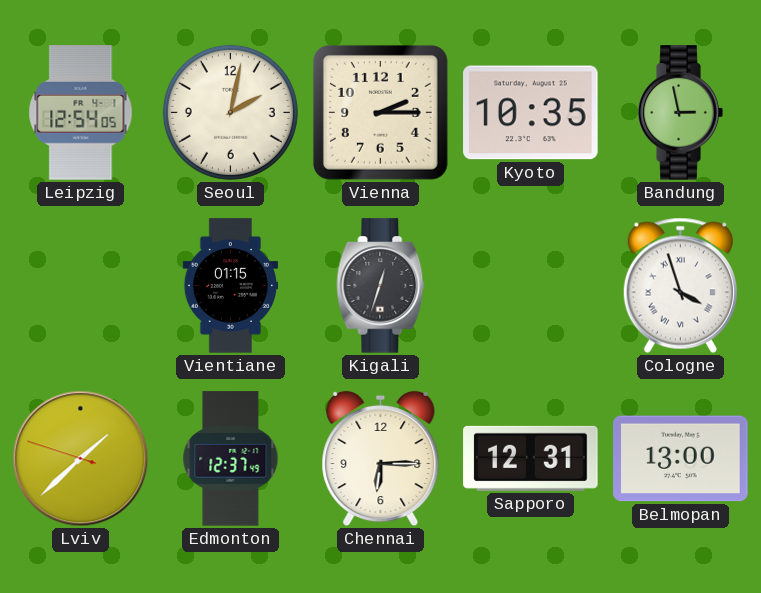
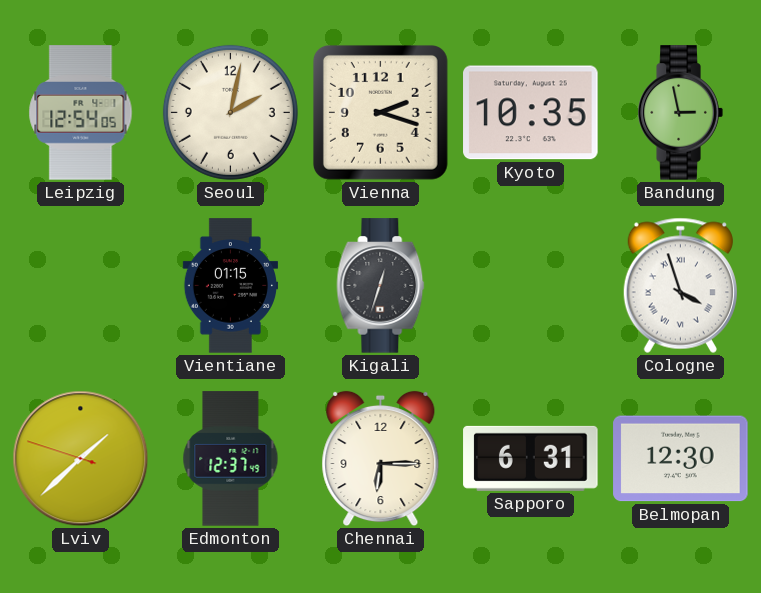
Vienna: 2:15 -> 2:18
Sapporo: 12:31 -> 6:31
Belmopan: 13:00 -> 12:30
